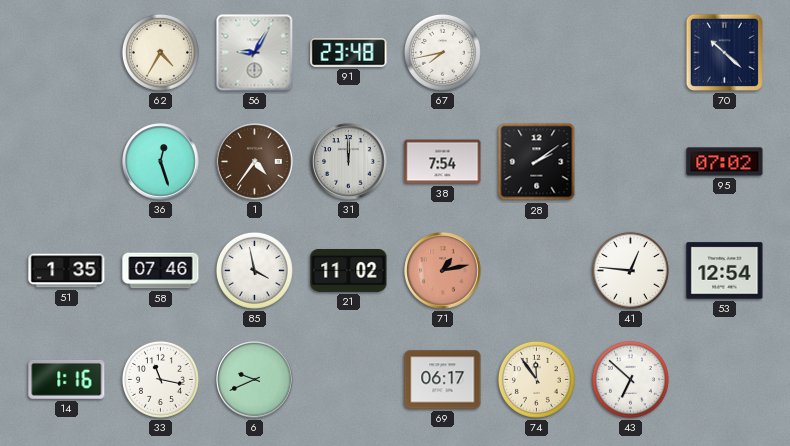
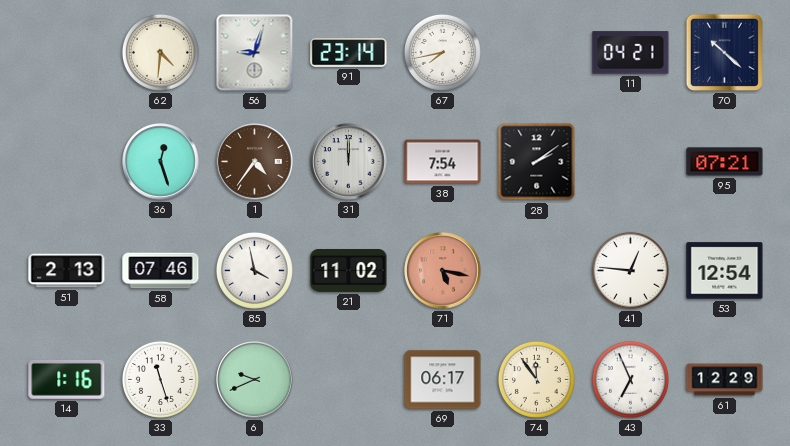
62: 4:35 -> 4:31
56: 9:05 -> 9:03
91: 23:48 -> 23:14
11: none -> 04:21
95: 07:02 -> 07:21
51: 1:35 -> 2:13
71: 1:13 -> 5:17
33: 11:17 -> 11:27
43: 6:52 -> 6:56
61: none -> 12:29
